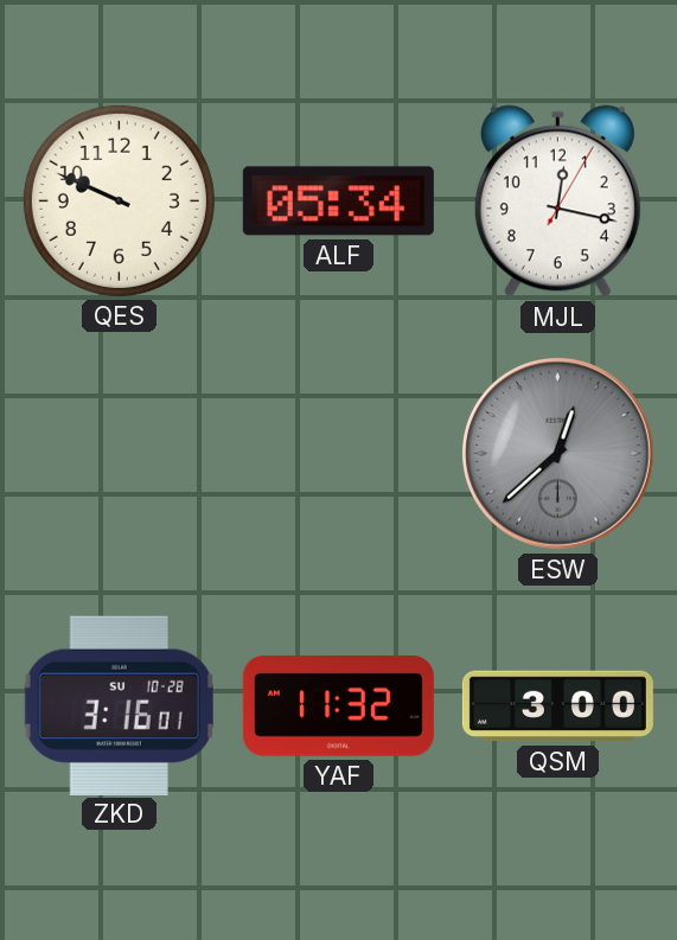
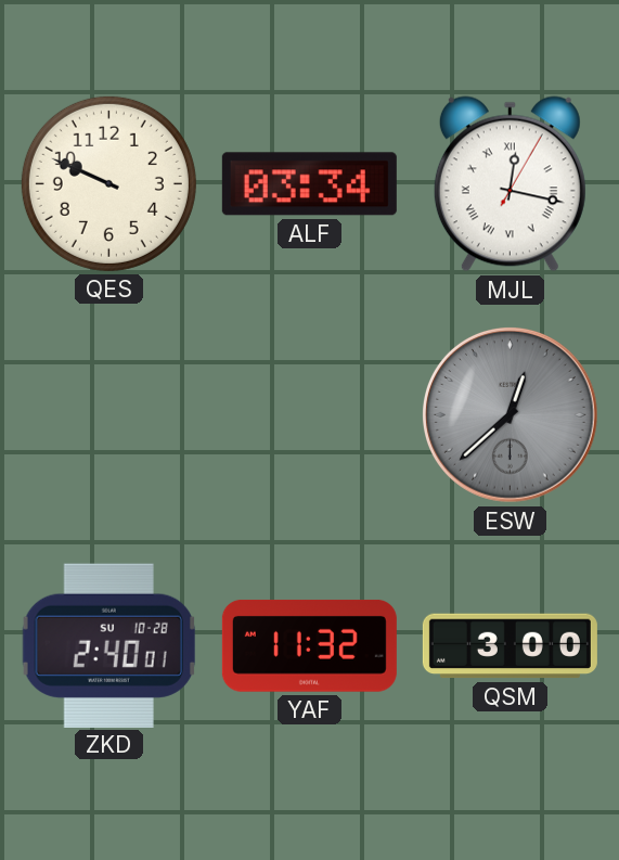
ALF: 05:34 -> 03:34
MJL numerals: Arabic -> Roman
ZKD: 3:16 -> 2:40
